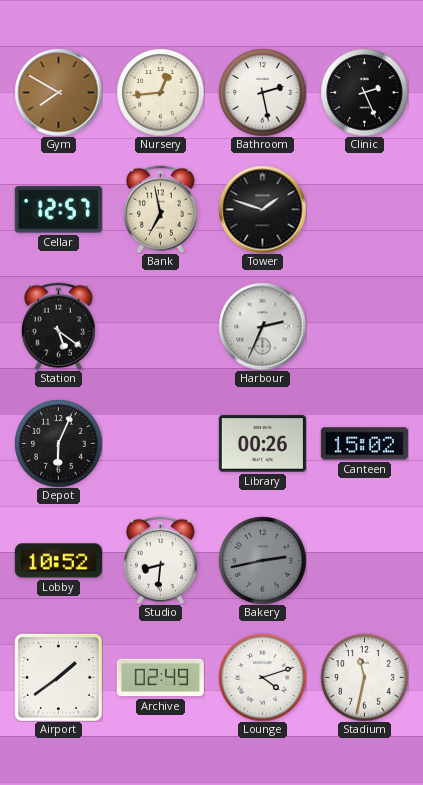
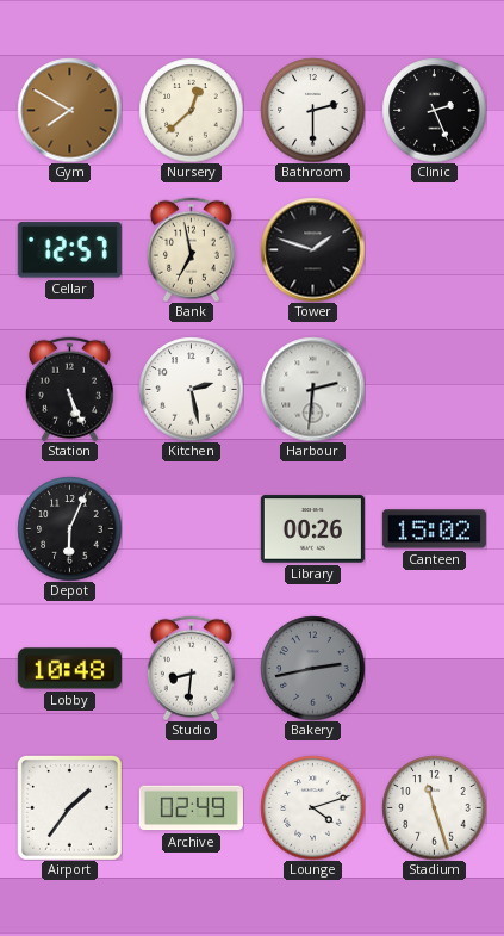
Nursery: 12:44 -> 12:38
Bathroom: 2:28 -> 2:30
Station: 5:21 -> 5:26
Kitchen: none -> 2:28
Harbour: 2:34 -> 2:31
Lobby: 10:52 -> 10:48
Airport: 1:39 -> 1:36
Stadium: 11:32 -> 11:27
